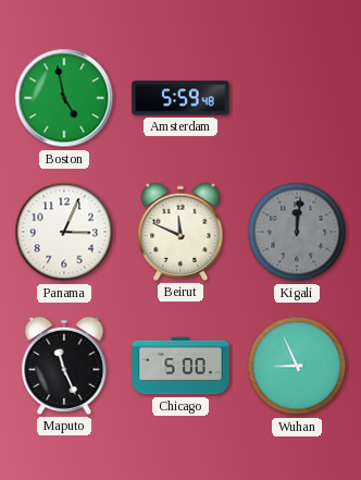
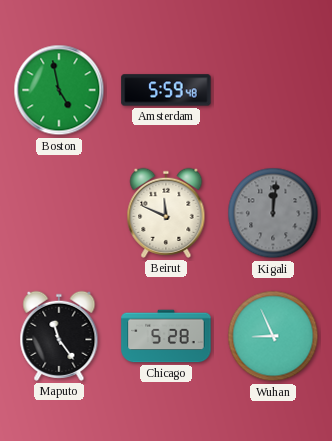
Panama: 3:04 -> none
Maputo: 11:26 -> 11:24
Chicago: 5:00 -> 5:28
